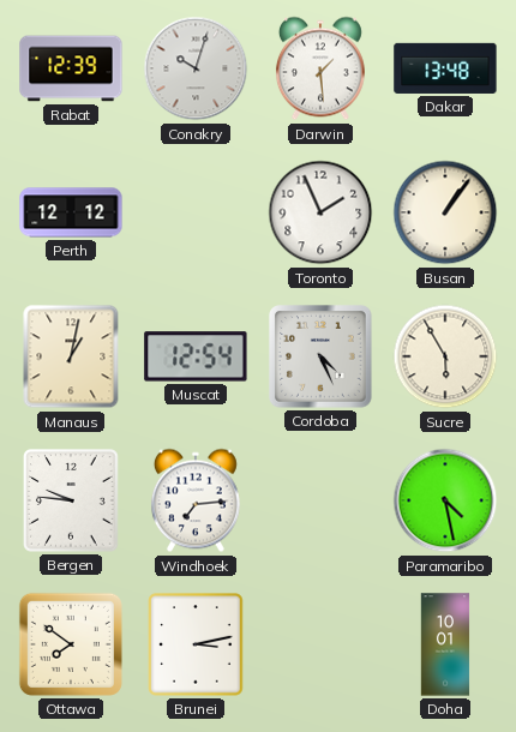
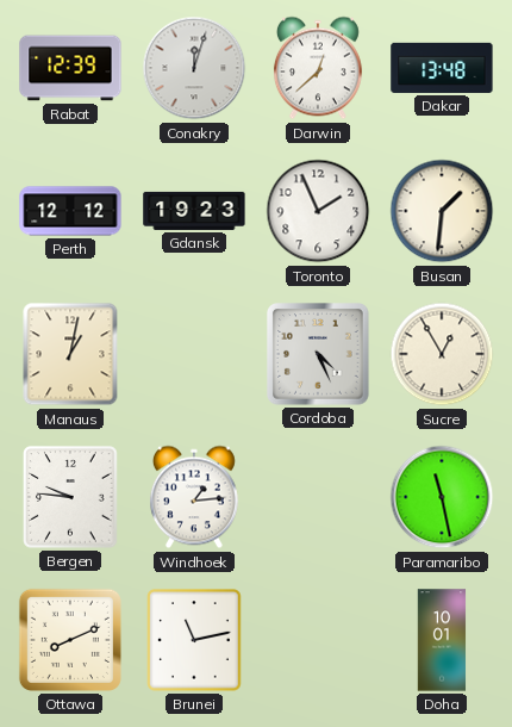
Conakry: 10:03 -> 12:03
Darwin: 1:29 -> 12:38
Gdansk: none -> 19:23
Busan: 1:06 -> 1:31
Muscat: 12:54 -> none
Sucre: 5:55 -> 12:55
Windhoek: 7:14 -> 1:14
Paramaribo: 4:28 -> 11:28
Ottawa: 7:51 -> 8:11
Brunei: 3:13 -> 11:13
